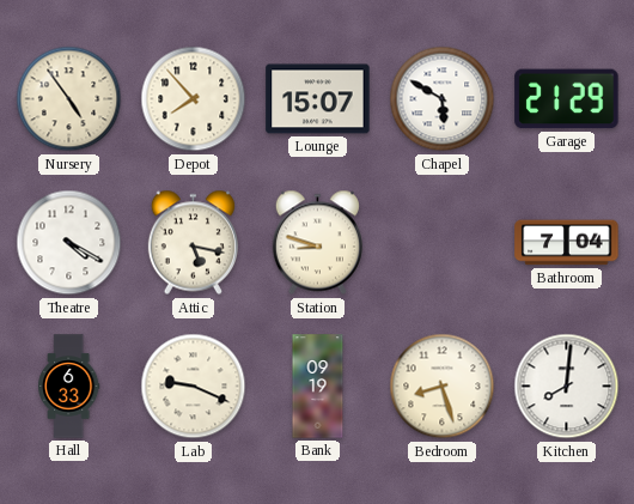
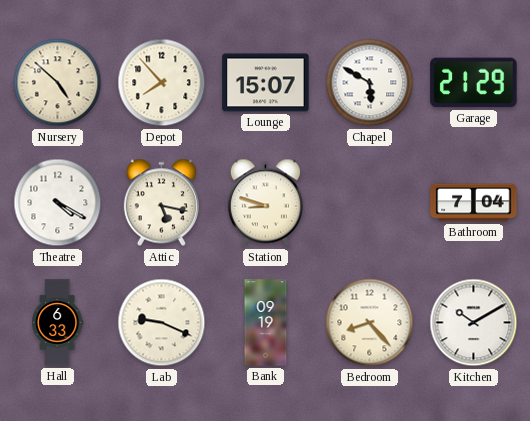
Nursery: 4:54 -> 4:52
Bedroom: 8:27 -> 8:23
Kitchen: 8:01 -> 10:10
